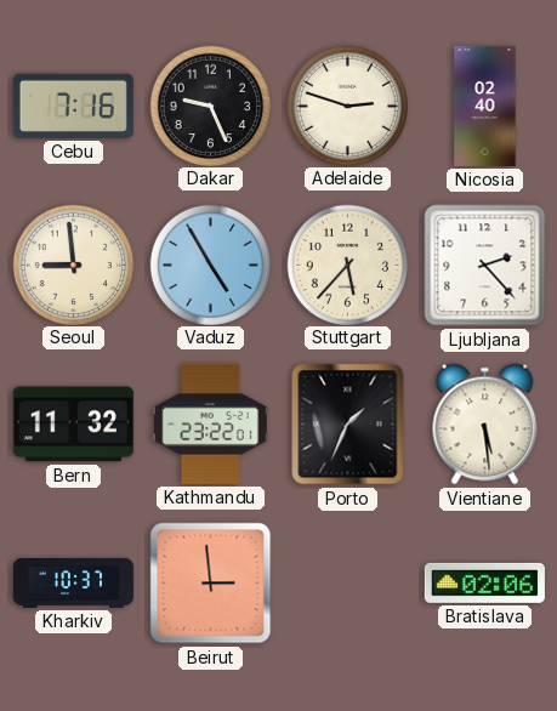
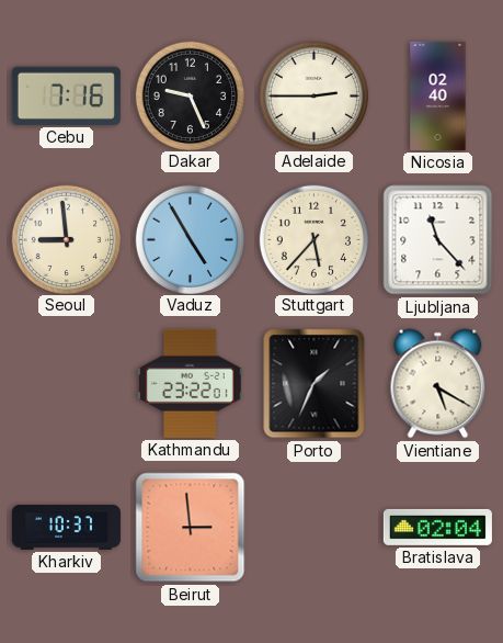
Adelaide: 2:48 -> 2:45
Ljubljana: 2:23 -> 11:23
Bern: 11:32 -> none
Vientiane: 5:29 -> 5:20
Bratislava: 02:06 -> 02:04
